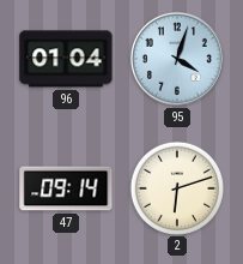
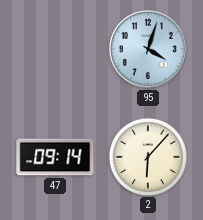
96: 01:04 -> none
2: 6:12 -> 6:07
